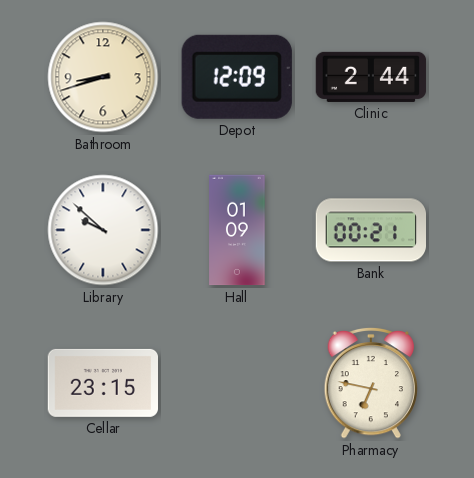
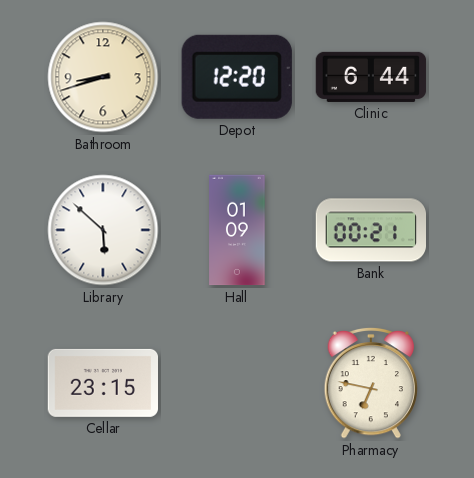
Depot: 12:09 -> 12:20
Clinic: 2:44 -> 6:44
Library: 9:52 -> 5:52
